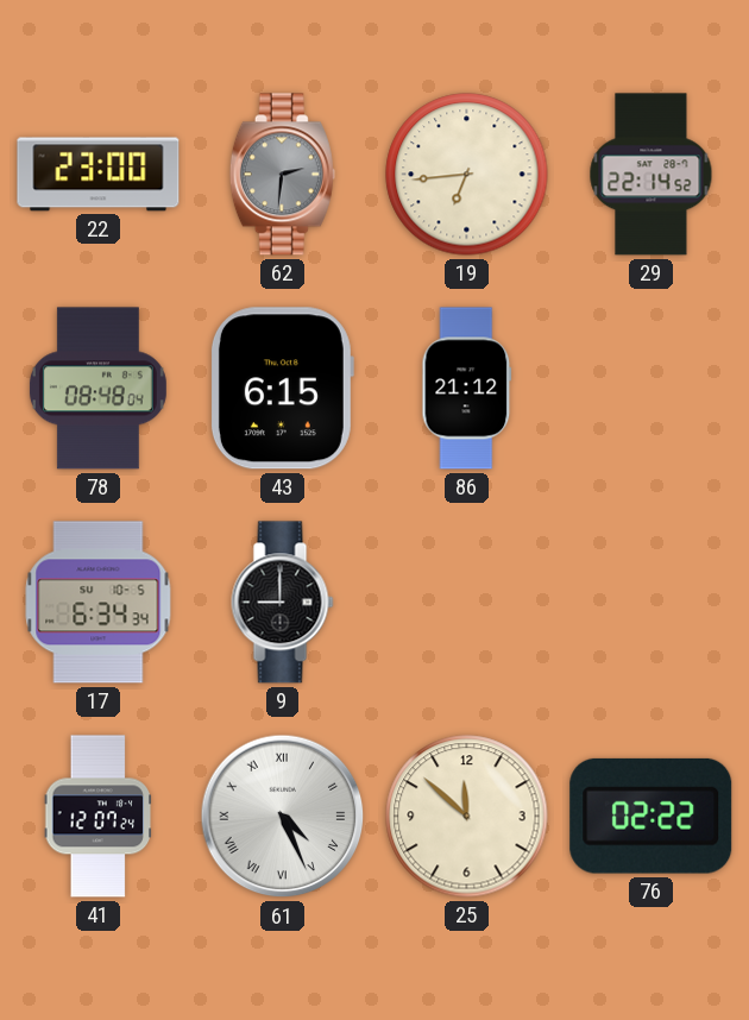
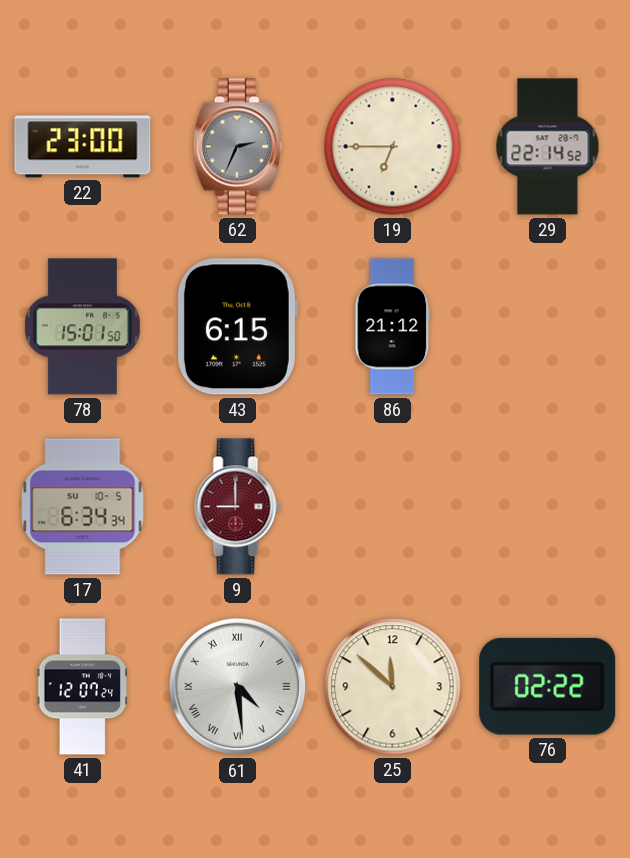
62: 2:31 -> 2:34
19: 6:44 -> 6:45
78: 08:48 -> 15:01
9 dial: black -> burgundy
61: 4:26 -> 4:29
